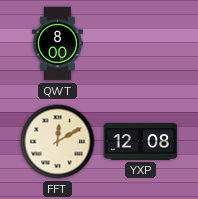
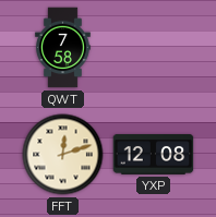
QWT: 8:00 -> 7:58
FFT: 12:10 -> 12:12
